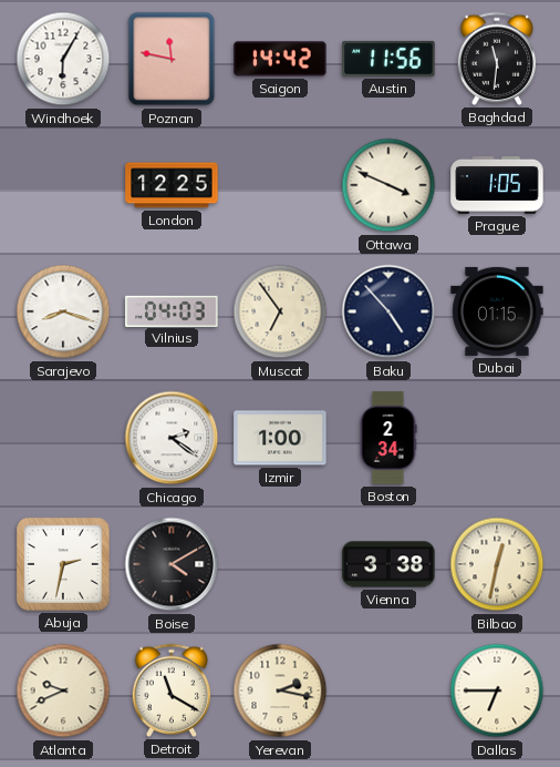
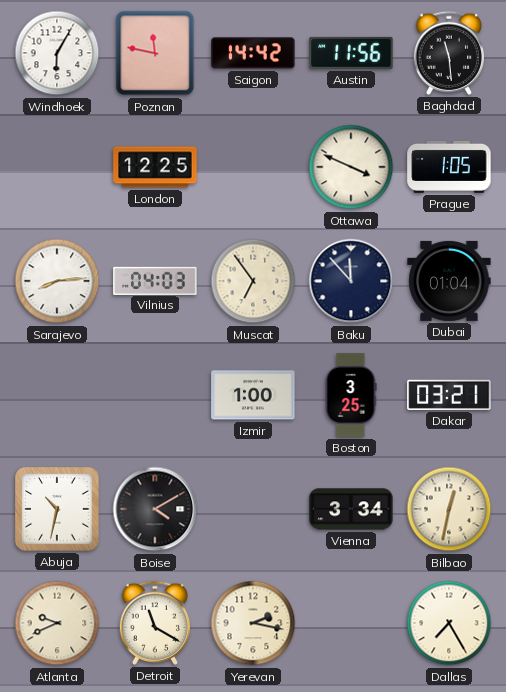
Baghdad: 11:31 -> 11:29
Sarajevo: 8:18 -> 8:14
Baku: 4:53 -> 11:53
Dubai: 01:15 -> 01:04
Chicago: 2:21 -> none
Boston: 2:34 -> 3:25
Dakar: none -> 03:21
Abuja: 2:32 -> 10:32
Vienna: 3:38 -> 3:34
Dallas: 6:45 -> 7:25
